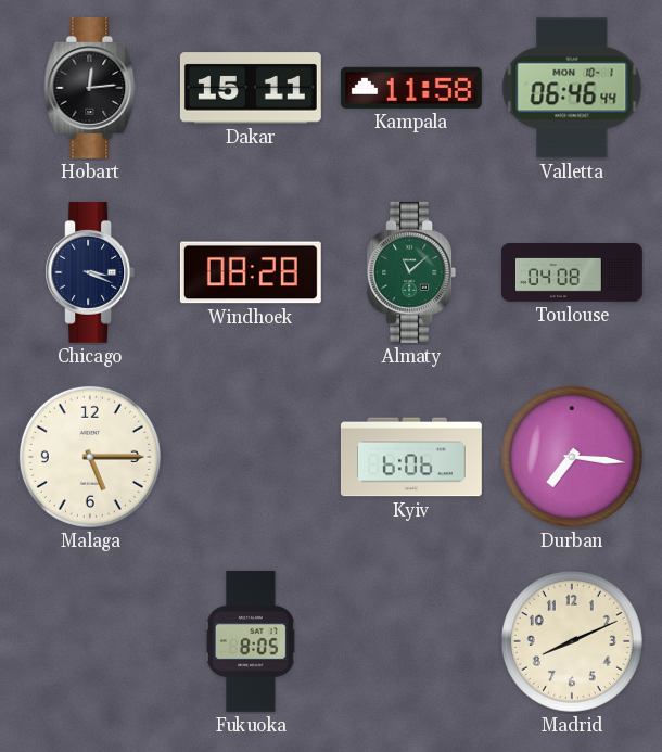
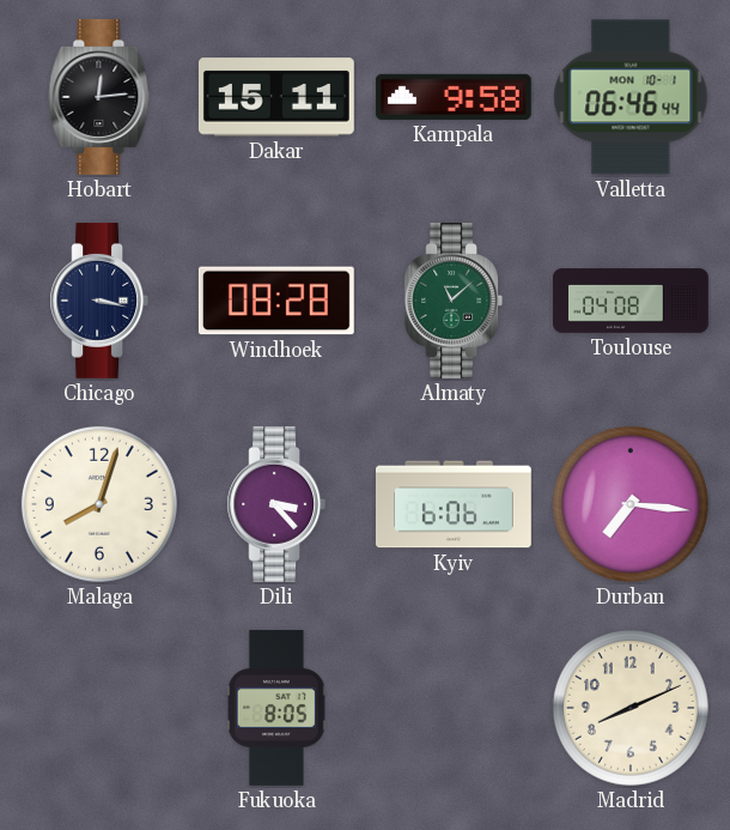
Kampala: 11:58 -> 9:58
Chicago: 3:19 -> 3:17
Malaga: 5:15 -> 8:03
Dili: none -> 3:23
